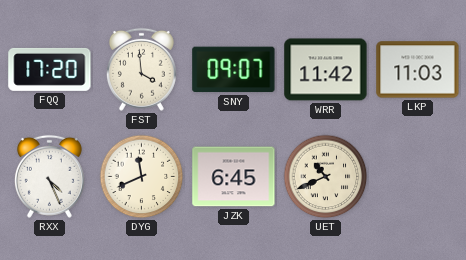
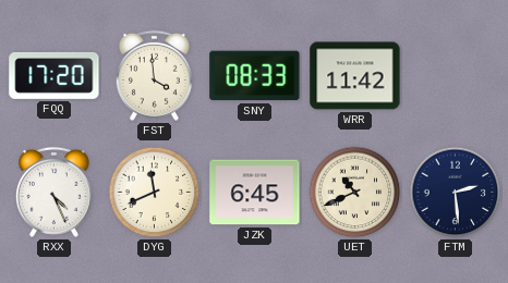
SNY: 09:07 -> 08:33
LKP: 11:03 -> none
FTM: none -> 2:29
